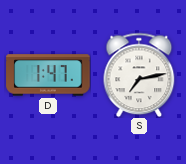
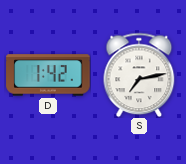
D: 1:47 -> 1:42
